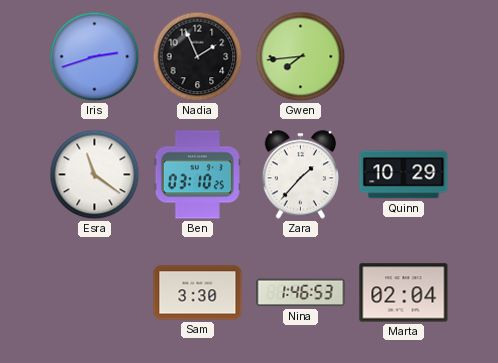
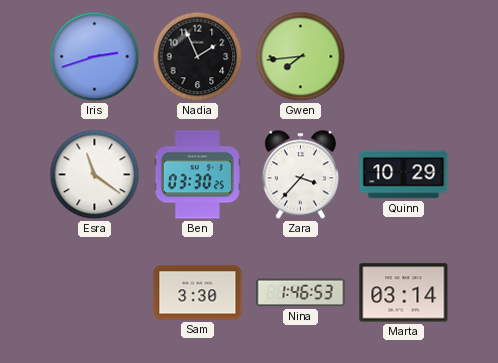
Ben: 03:10 -> 03:30
Zara: 1:37 -> 3:37
Marta: 02:04 -> 03:14
